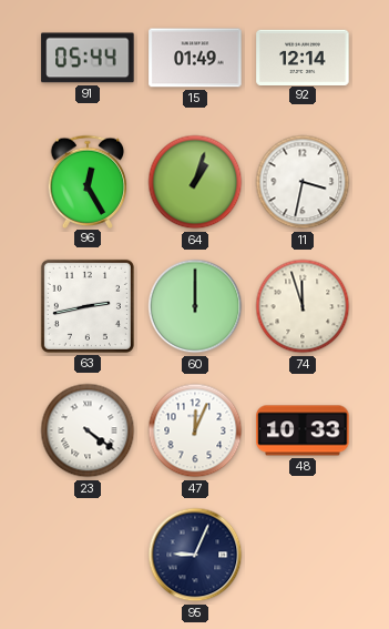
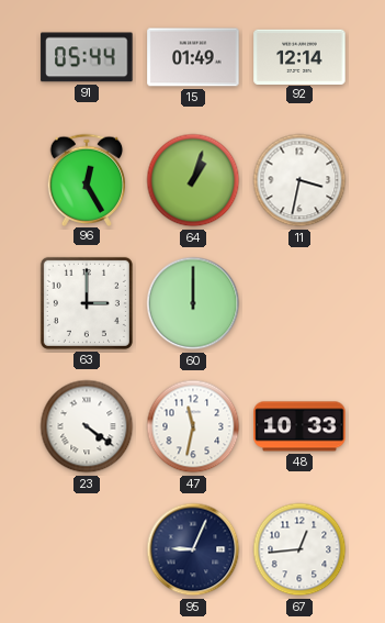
63: 2:43 -> 3:00
74: 11:57 -> none
47: 12:04 -> 11:32
67: none -> 12:44
